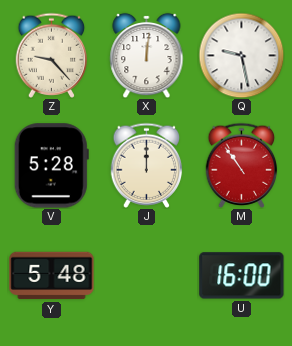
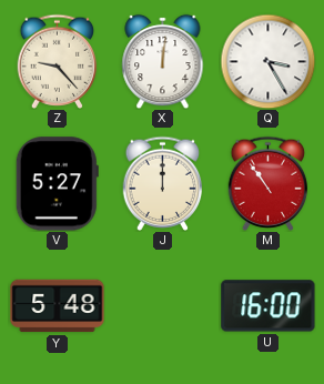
Q: 9:28 -> 3:25
V: 5:28 -> 5:27
